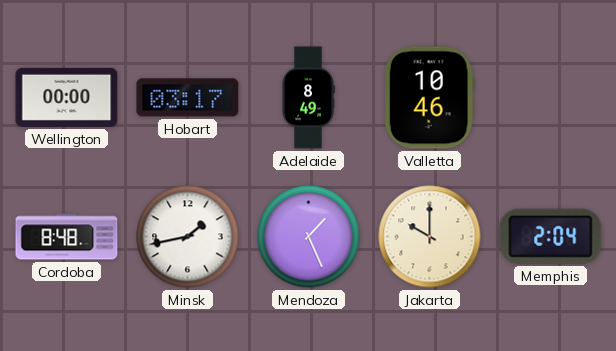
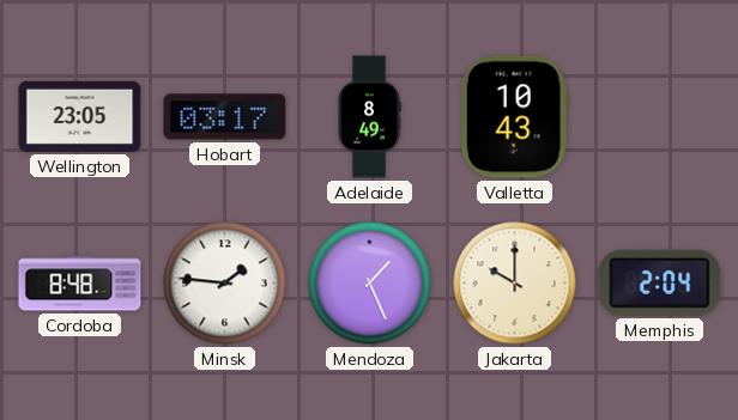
Wellington: 00:00 -> 23:05
Valletta: 10:46 -> 10:43
Minsk: 1:43 -> 1:46
